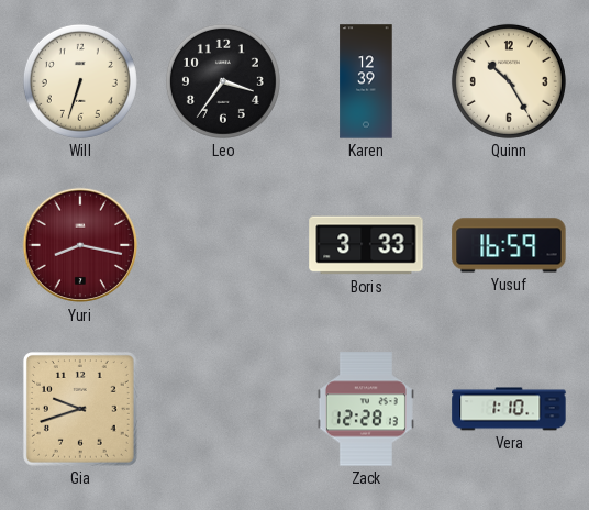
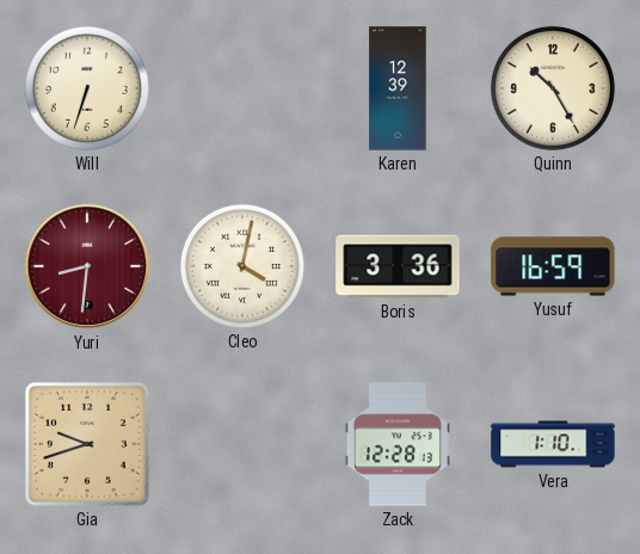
Leo: 3:36 -> none
Yuri: 8:17 -> 8:31
Cleo: none -> 4:02
Boris: 3:33 -> 3:36
